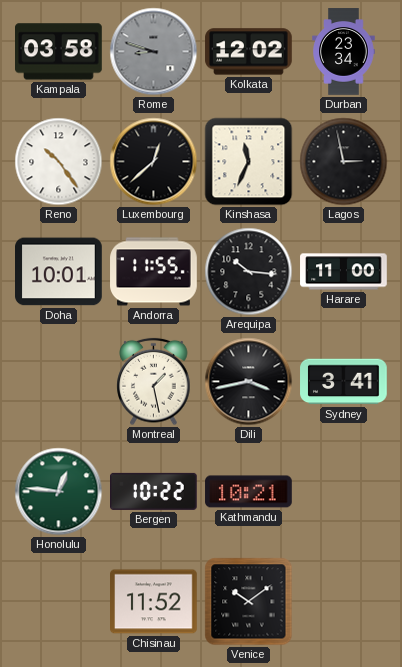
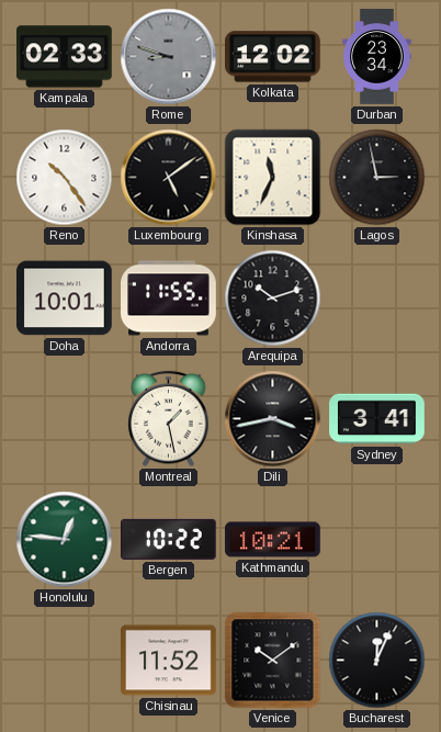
Kampala: 03:58 -> 02:33
Luxembourg: 12:38 -> 5:09
Arequipa: 10:16 -> 10:12
Harare: 11:00 -> none
Bucharest: none -> 12:04
